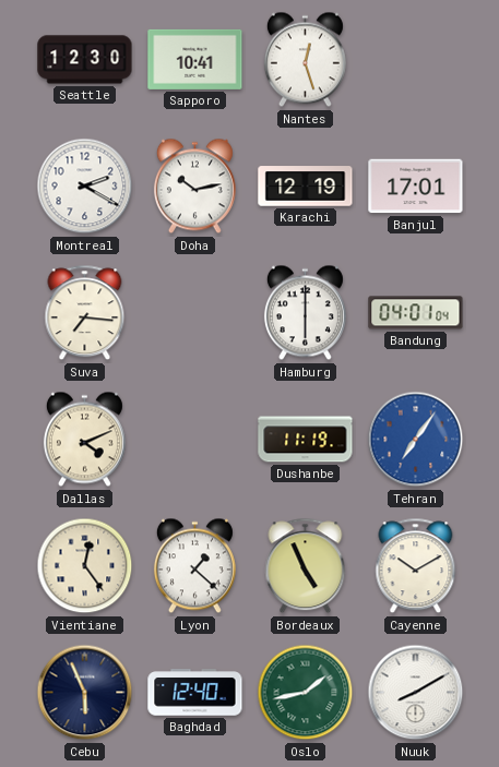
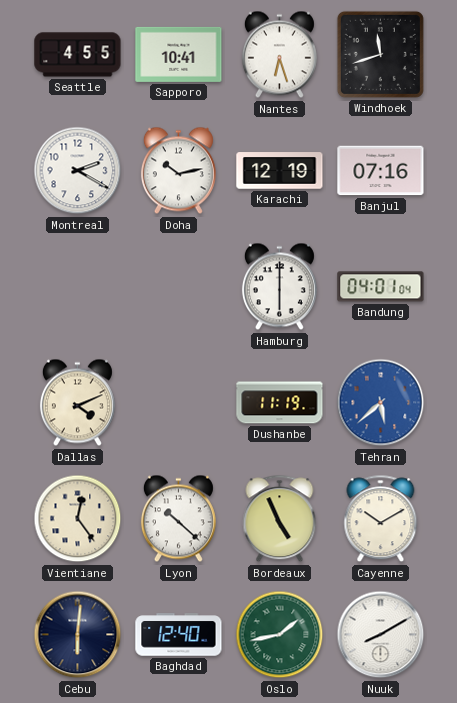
Seattle: 12:30 -> 4:55
Nantes: 12:27 -> 6:27
Windhoek: none -> 11:42
Banjul: 17:01 -> 07:16
Suva: 7:16 -> none
Tehran: 7:06 -> 5:38
Lyon: 1:22 -> 10:22
Cebu: 5:56 -> 6:01
